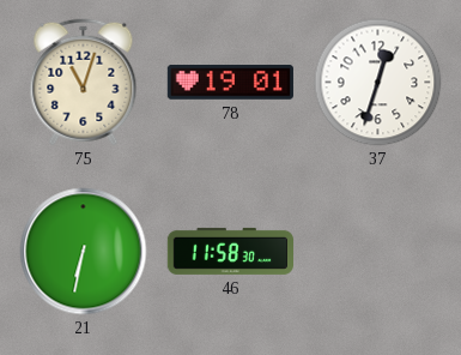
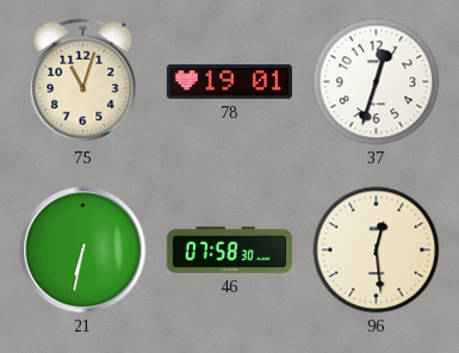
46: 11:58 -> 07:58
96: none -> 12:29
